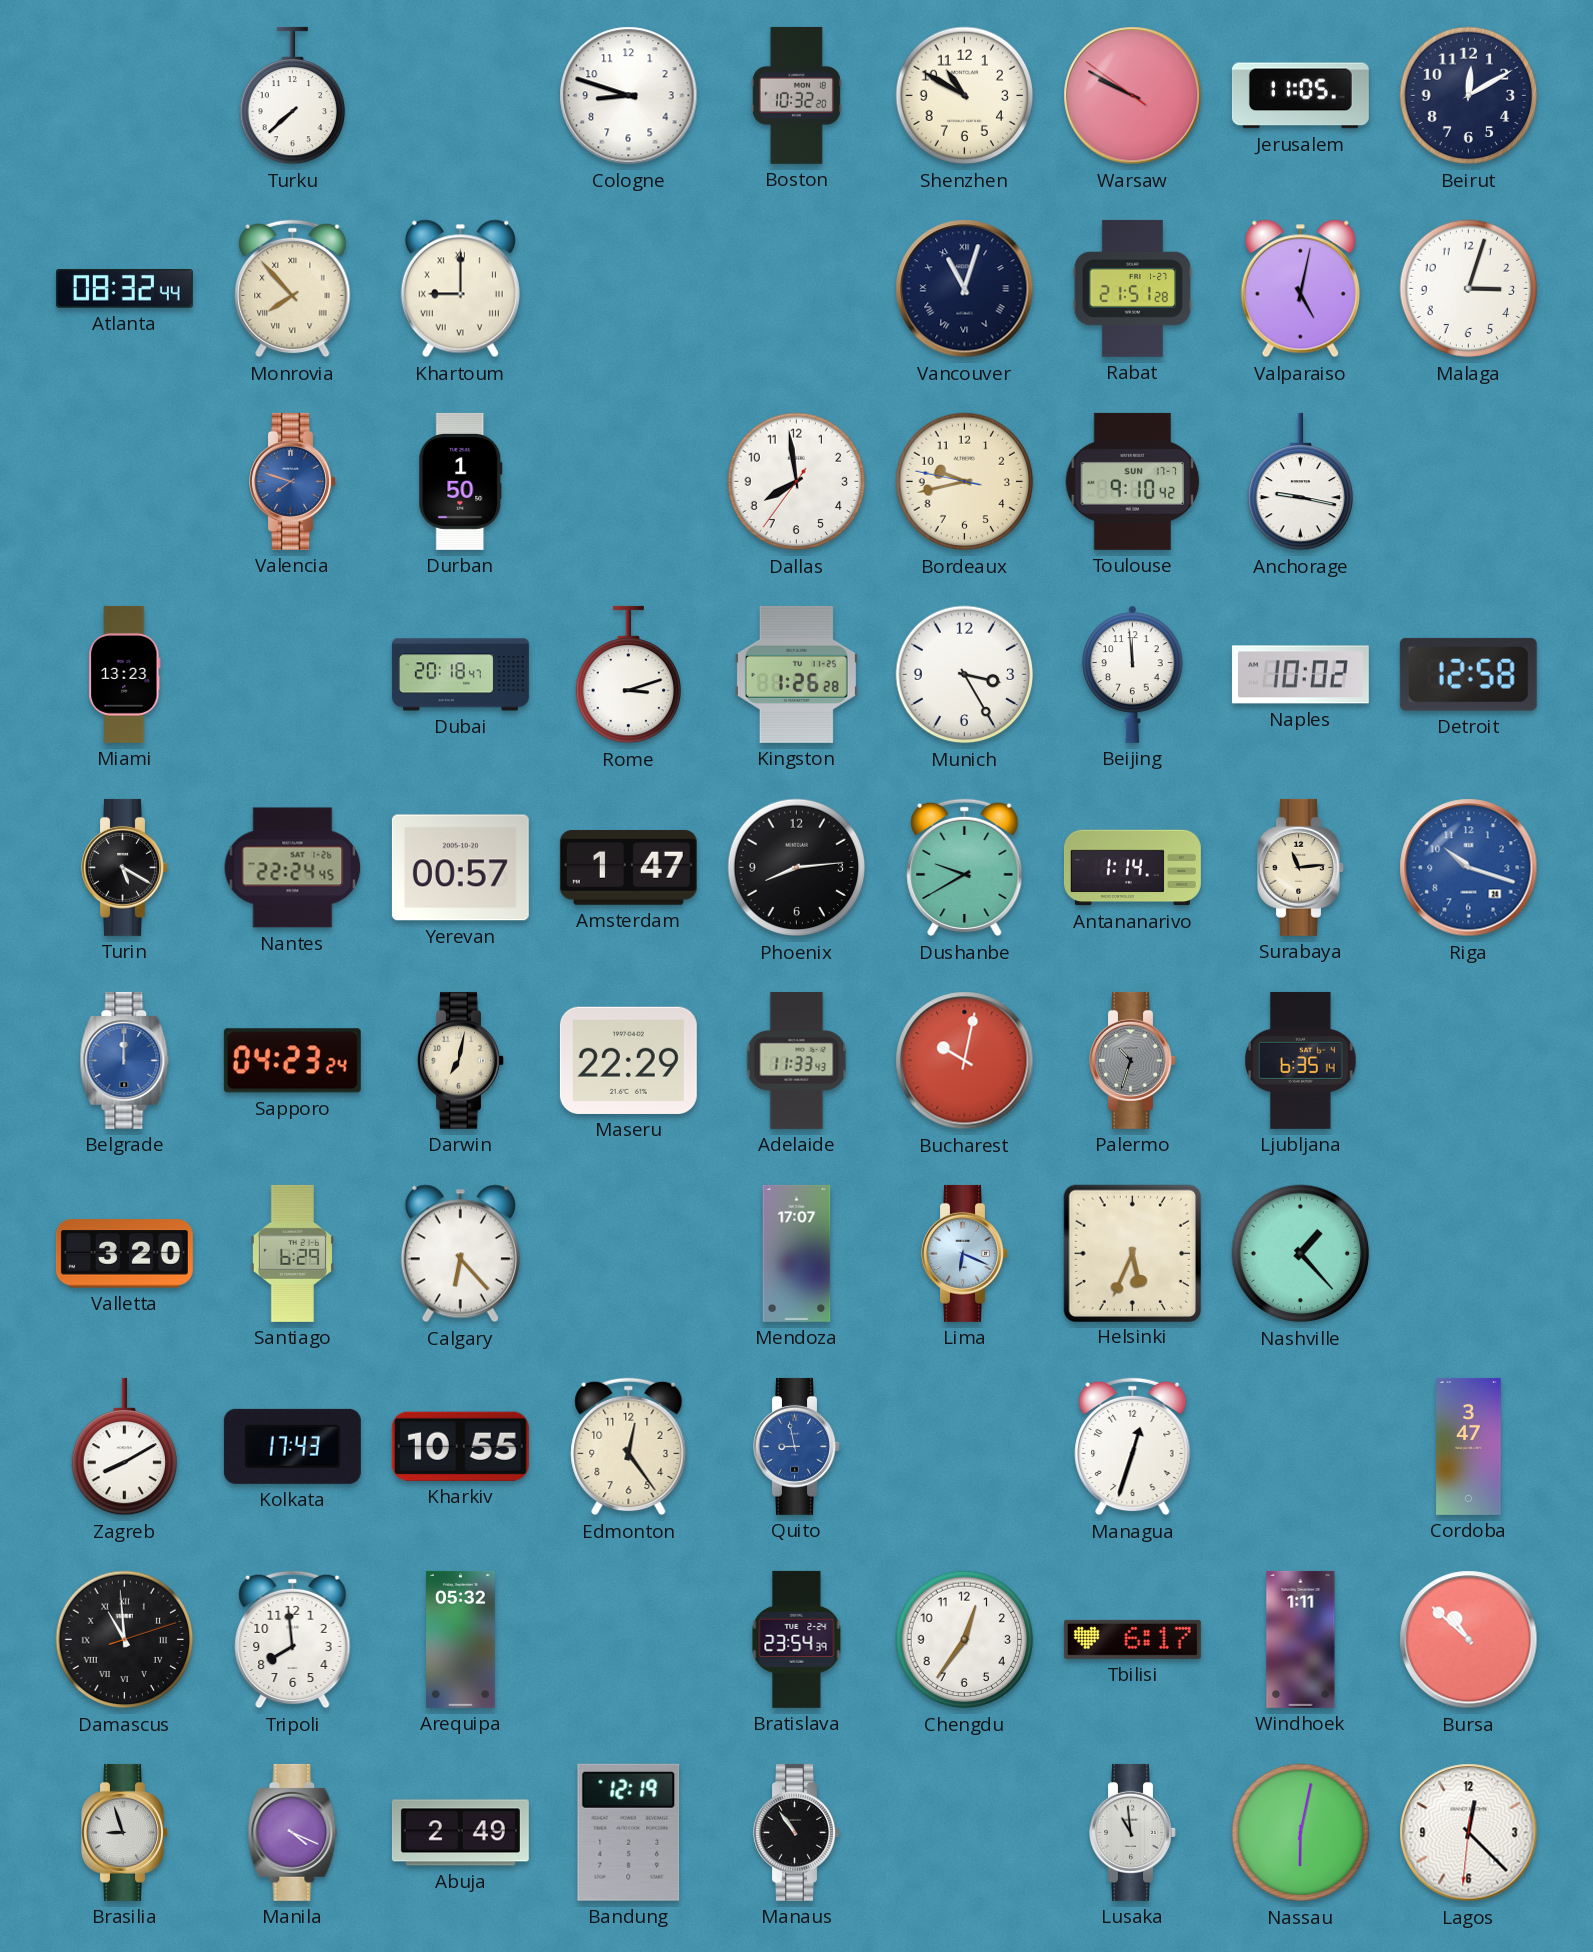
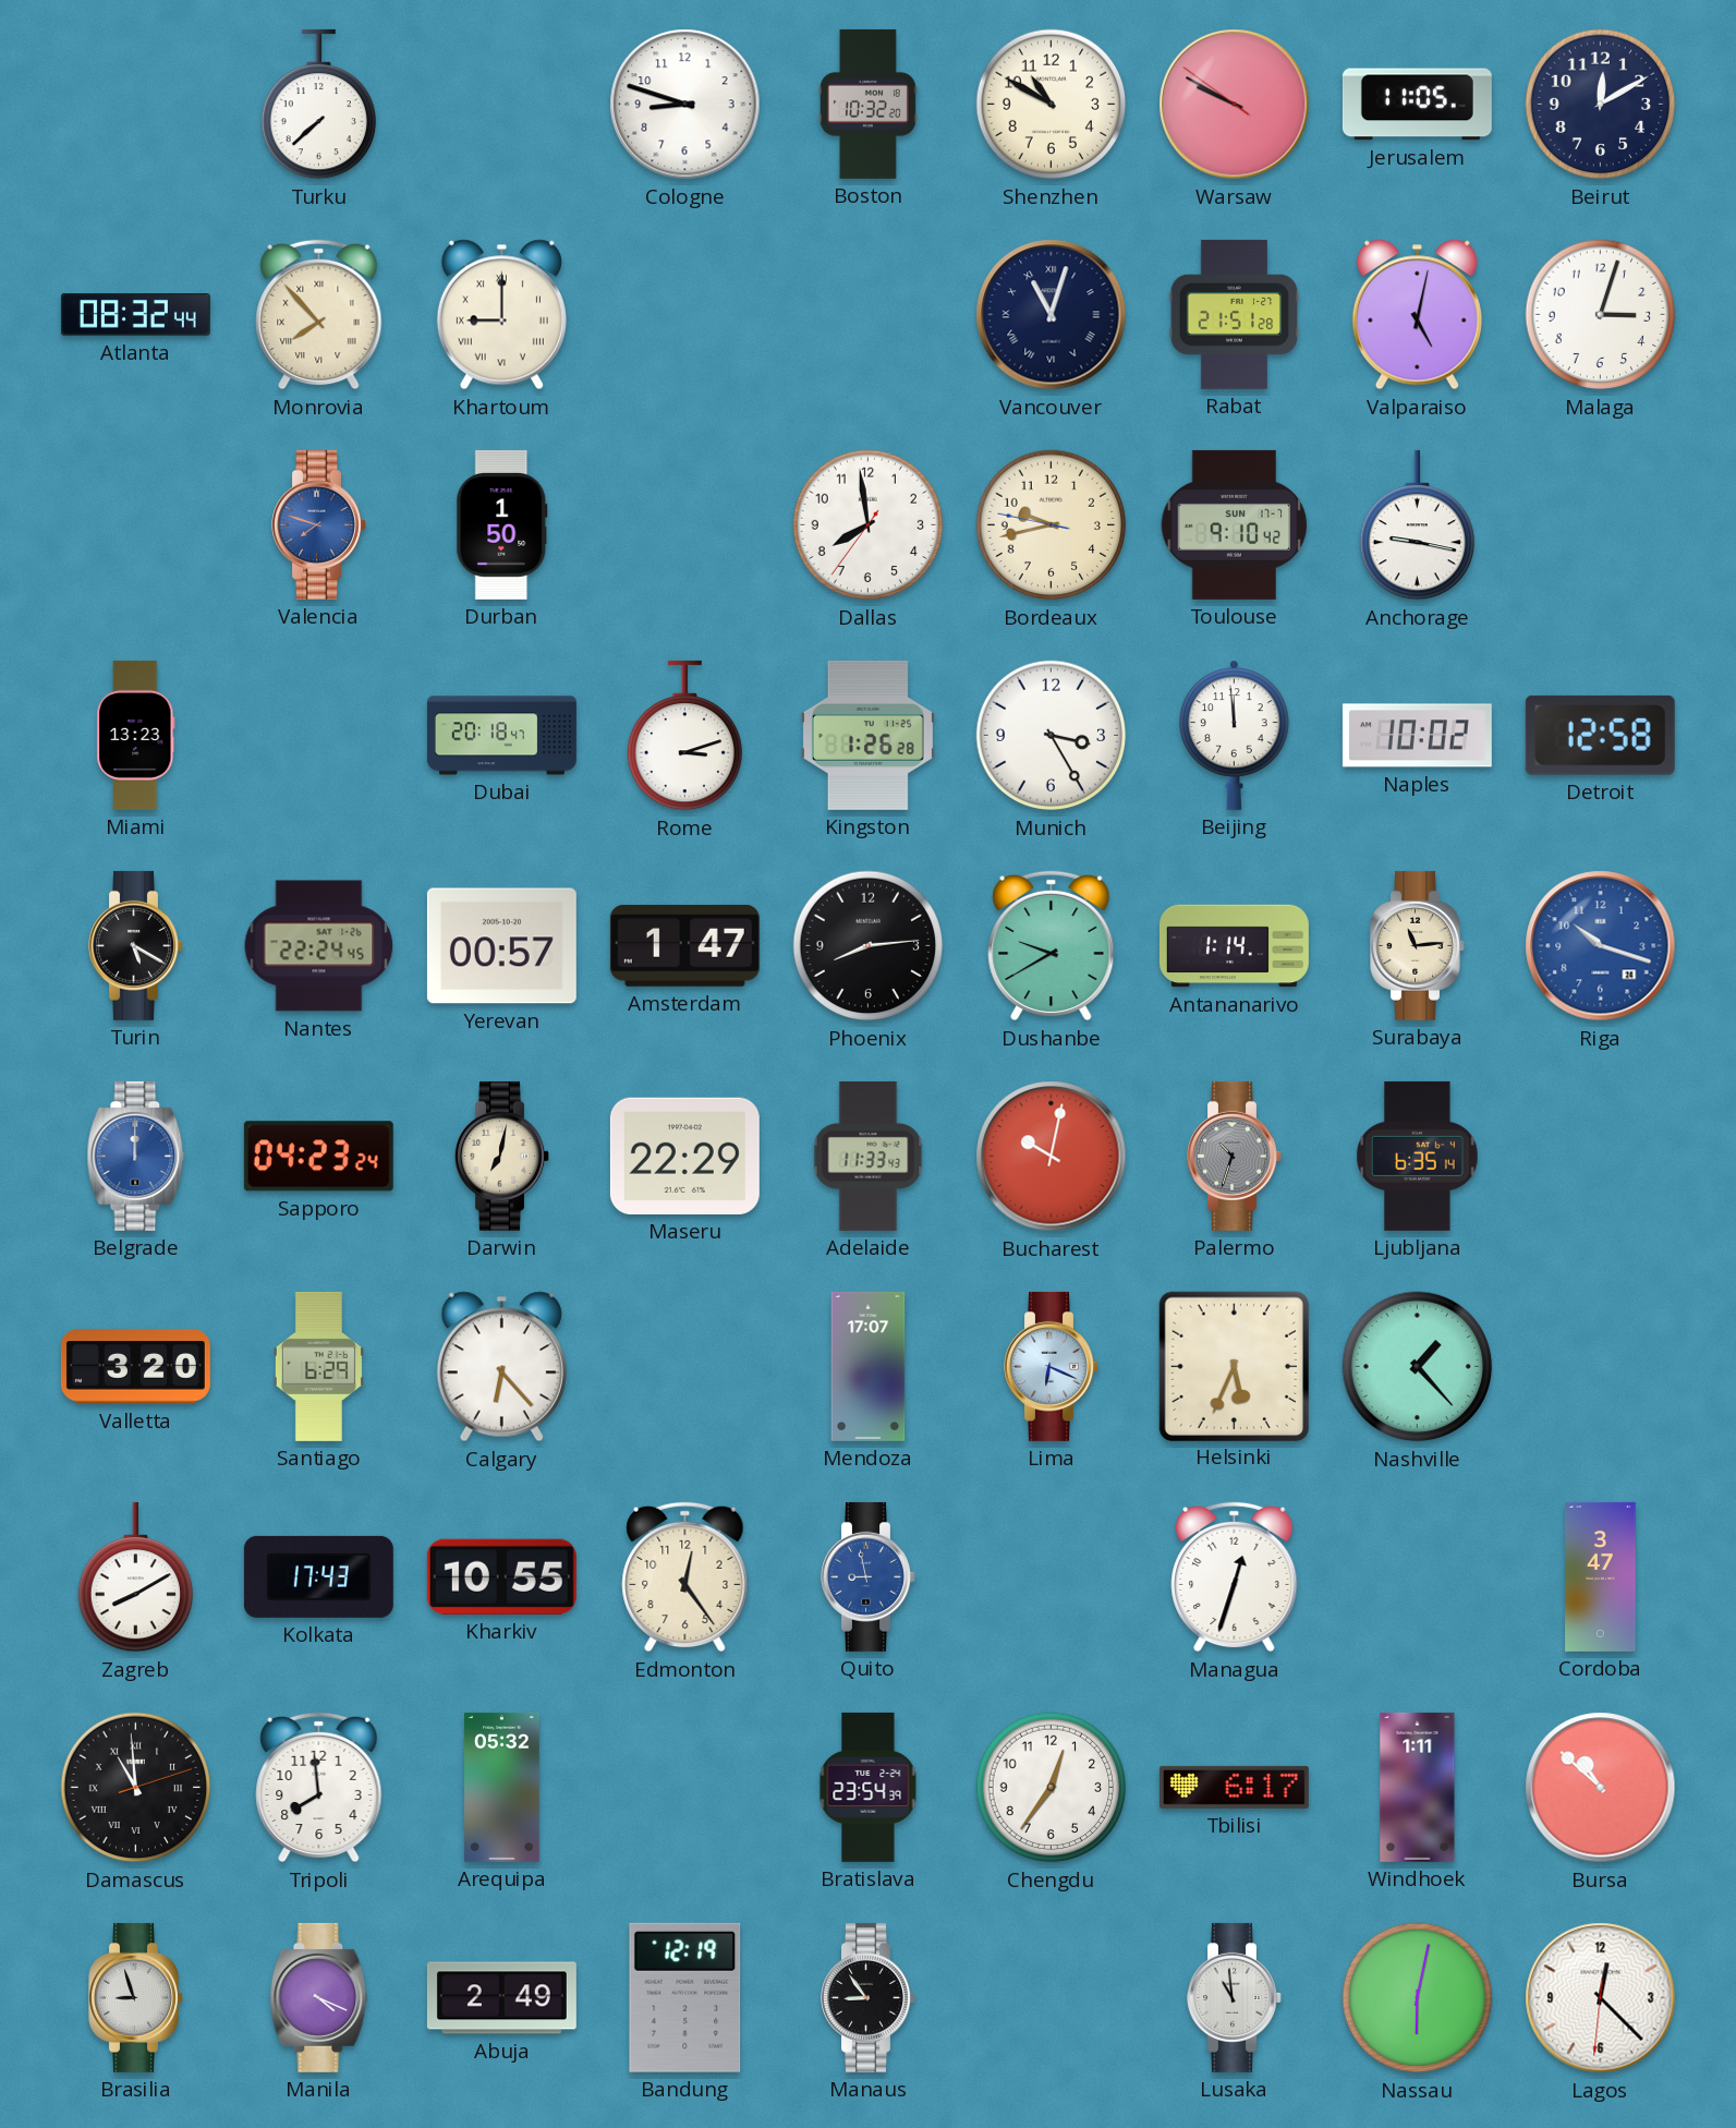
Manaus: 10:54 -> 8:54
